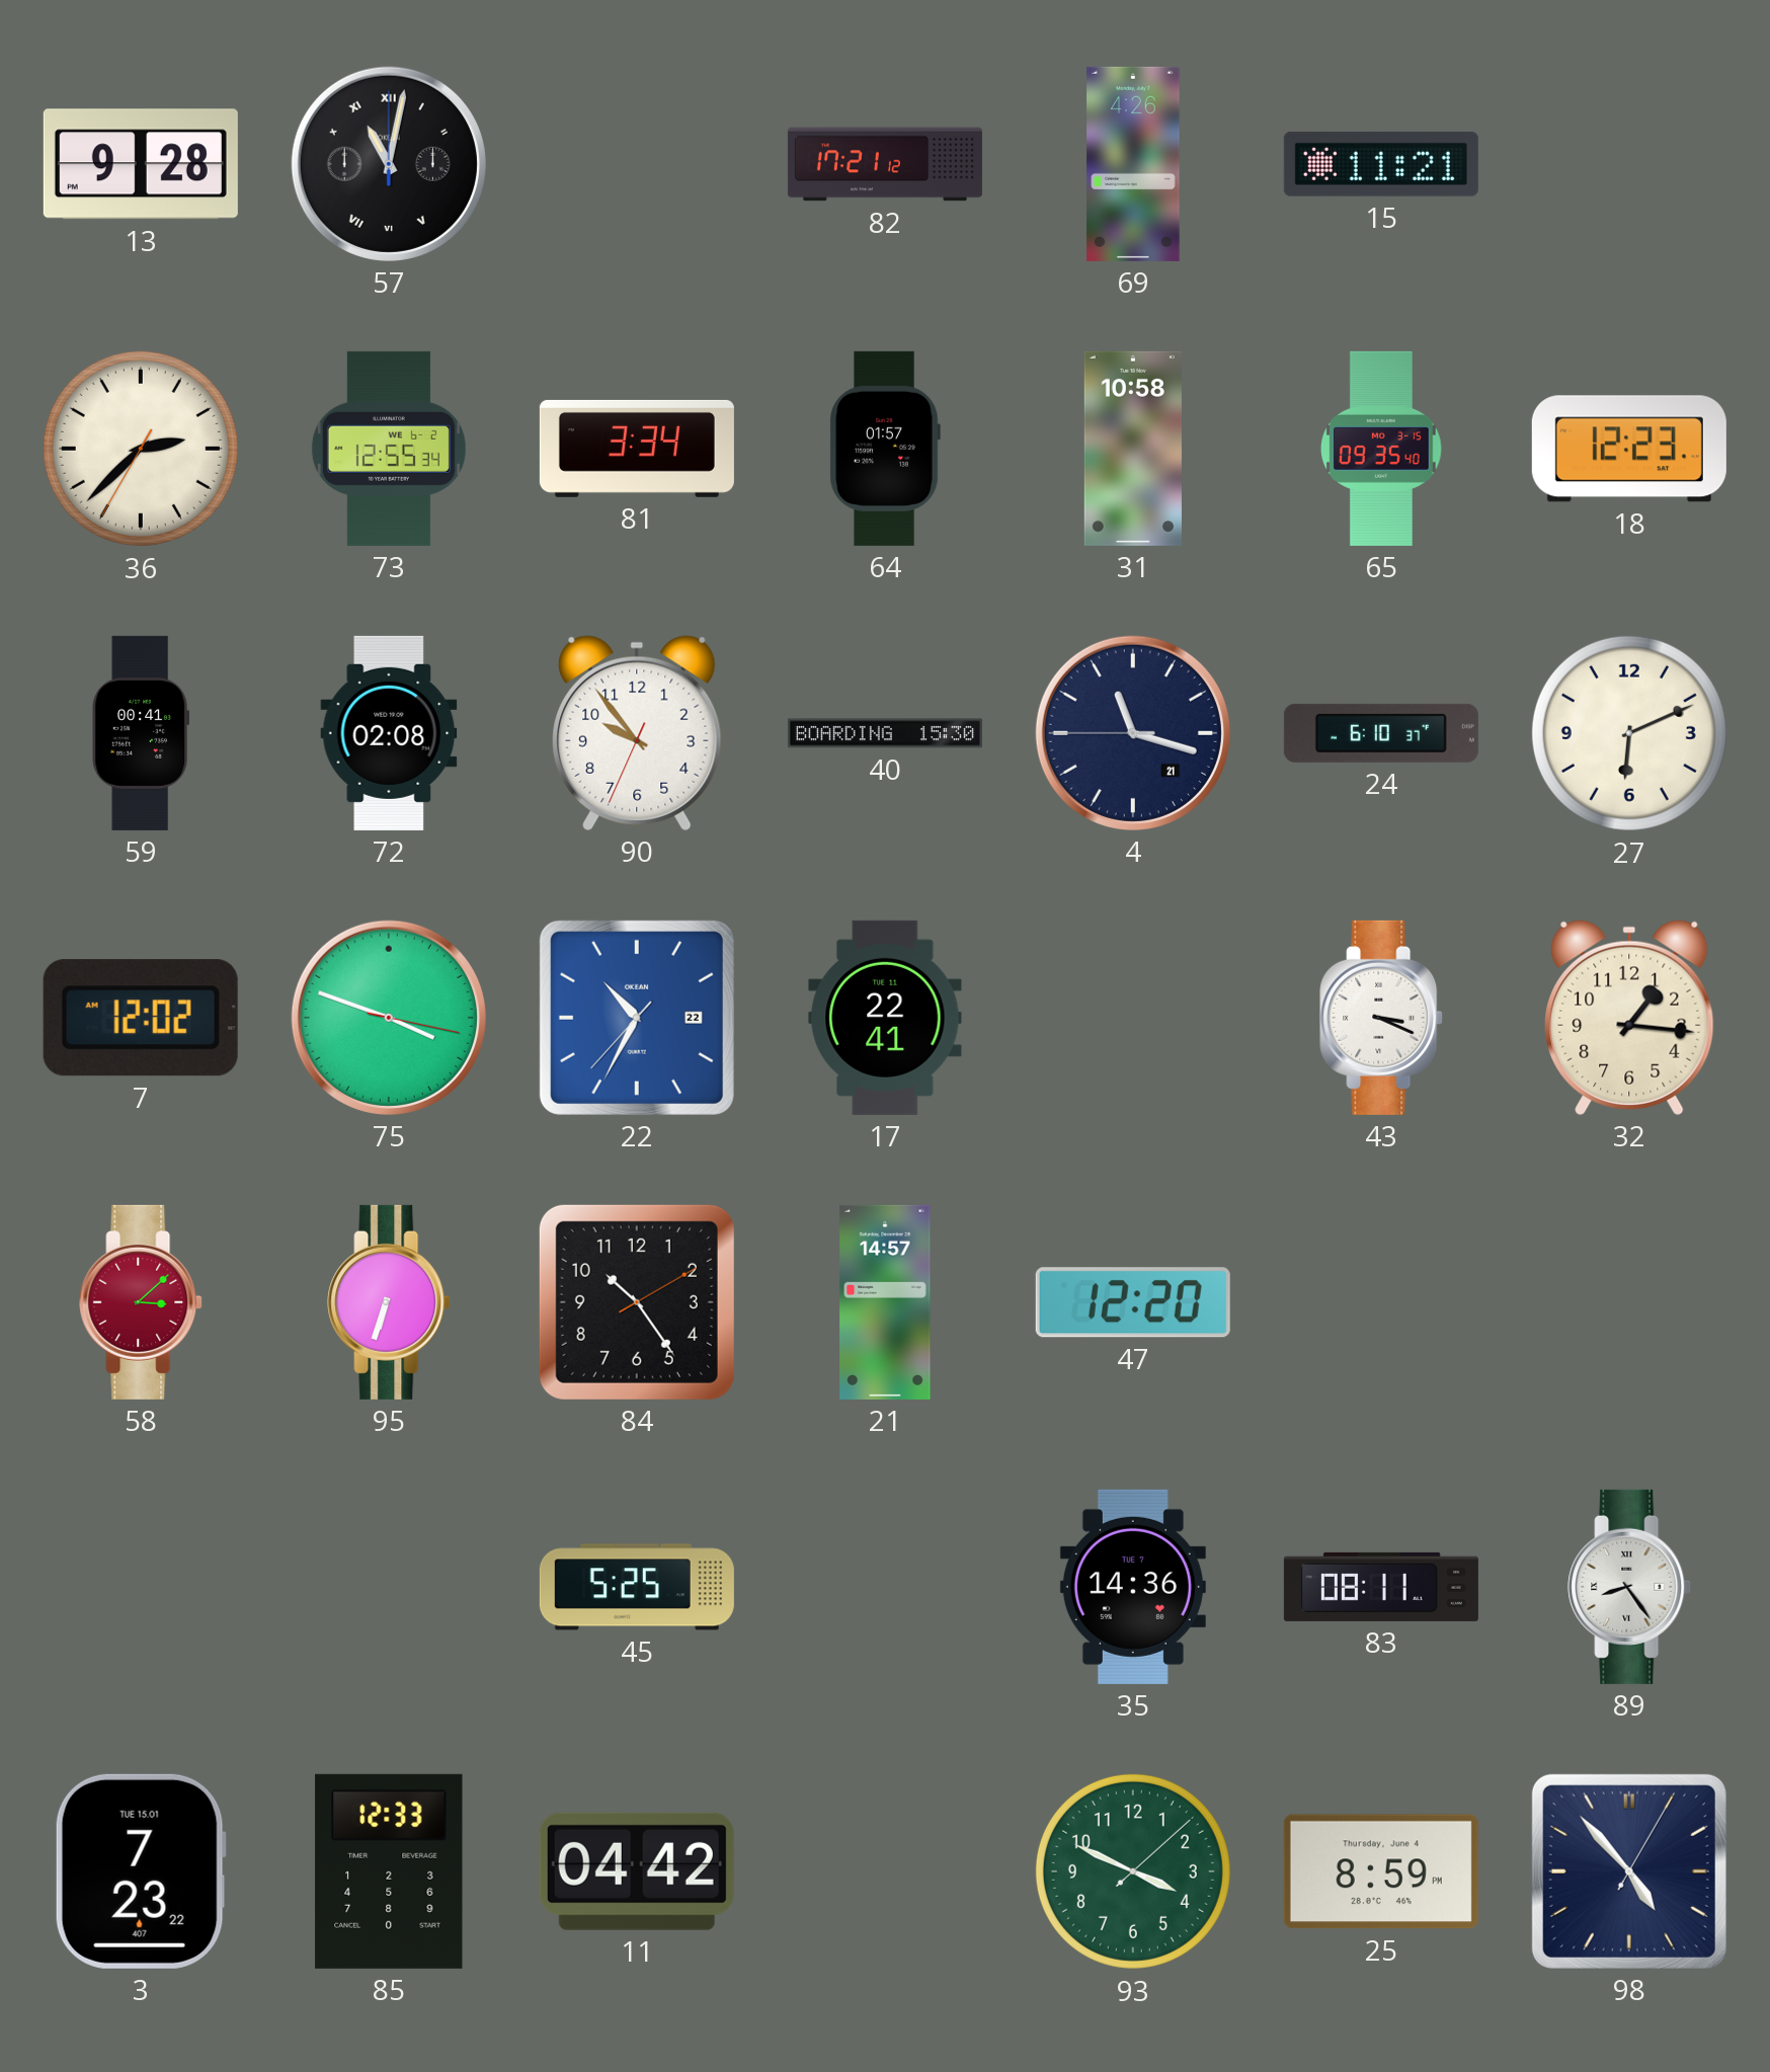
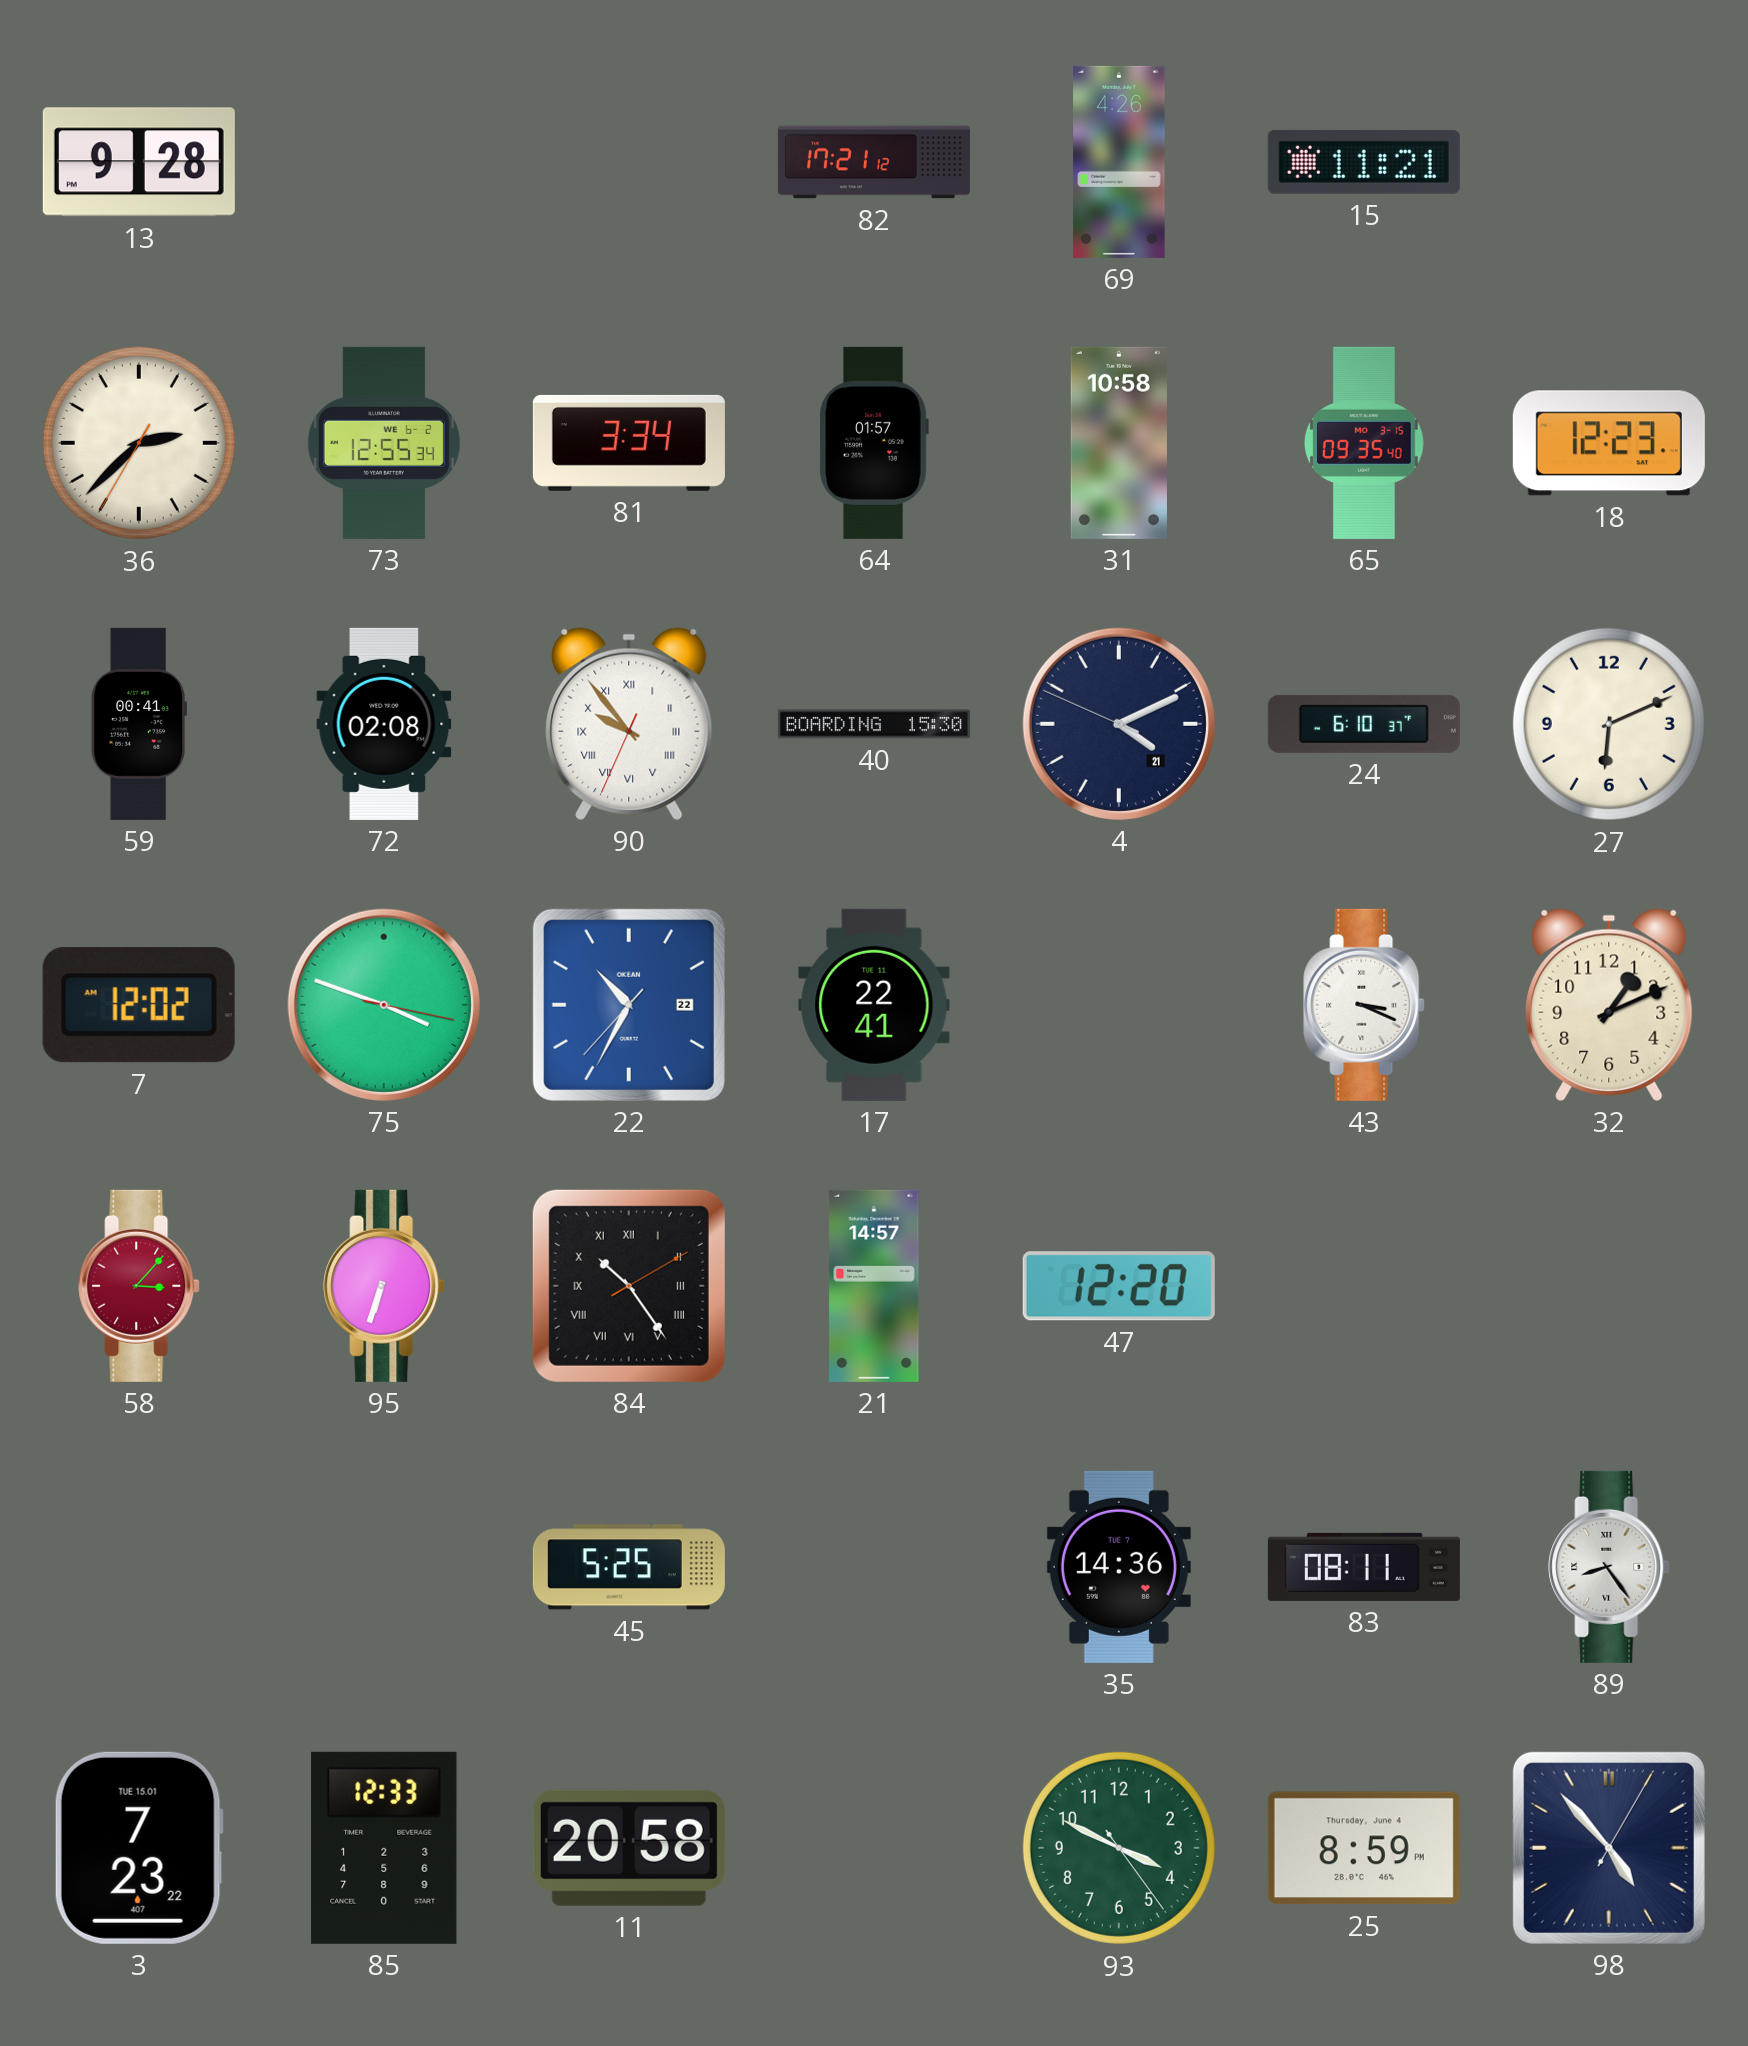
57: 11:02 -> none
90 numerals: Arabic -> Roman
4: 11:17 -> 4:10
32: 1:16 -> 1:11
58: 3:08 -> 3:07
84 numerals: Arabic -> Roman
11: 04:42 -> 20:58
93: 3:49:08 -> 3:49:24
